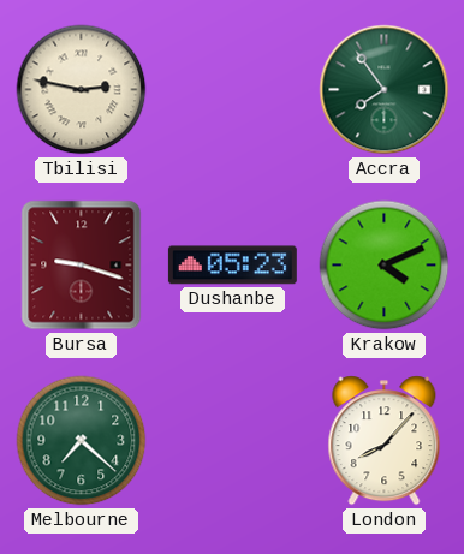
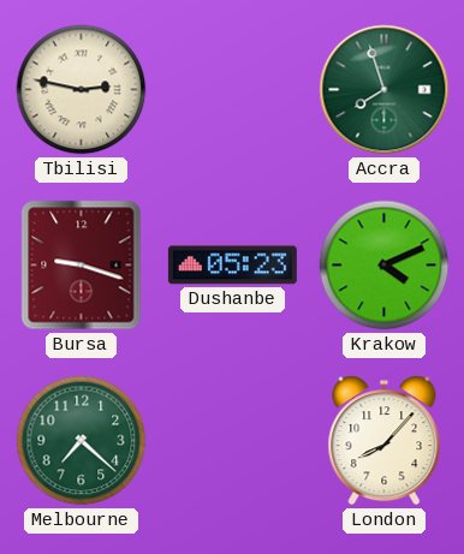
Accra: 7:54 -> 7:57
